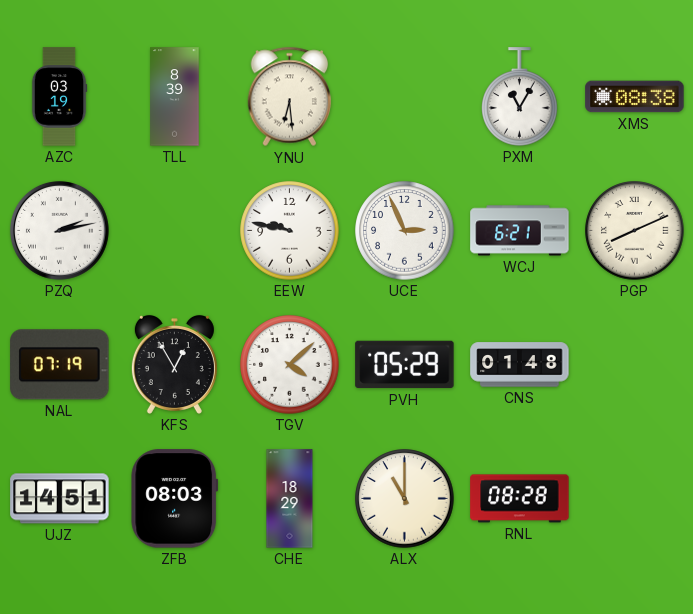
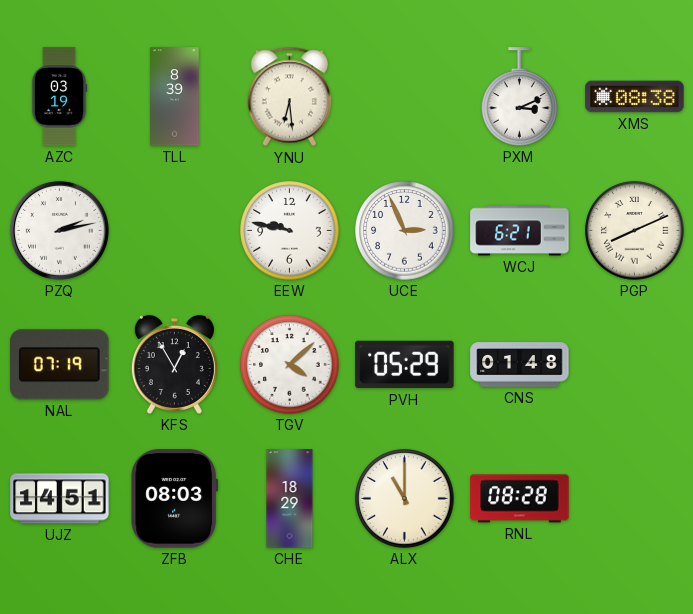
PXM: 11:05 -> 3:11
